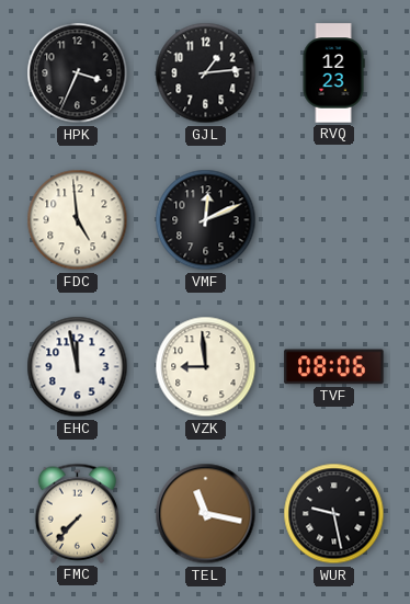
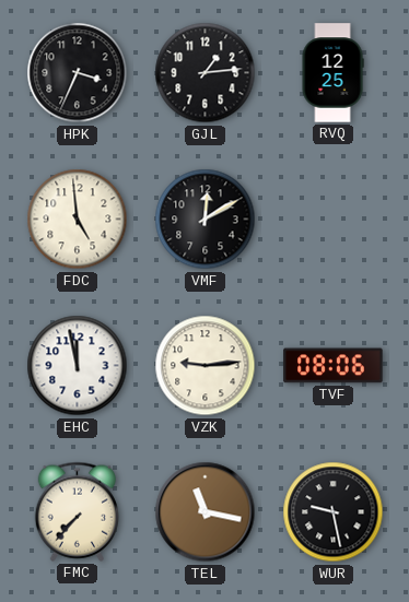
RVQ: 12:23 -> 12:25
VMF: 12:11 -> 12:10
VZK: 8:59 -> 9:14
